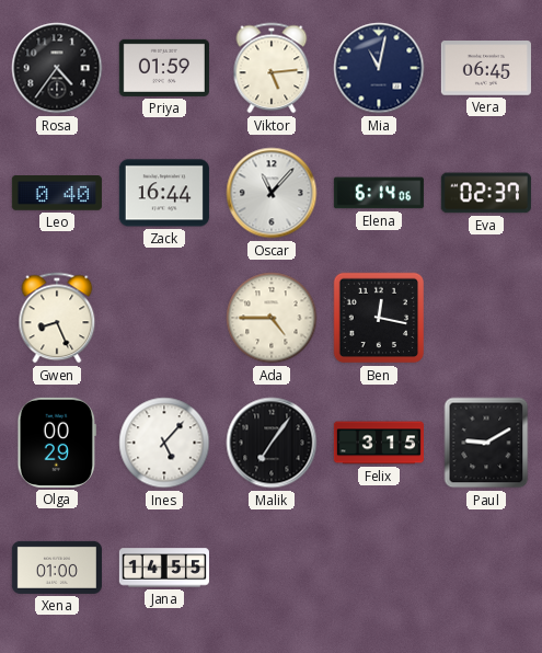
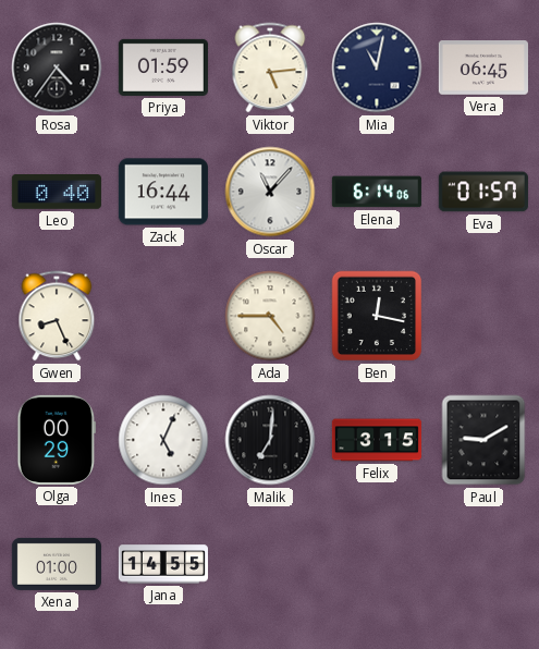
Eva: 02:37 -> 01:57
Ines: 5:07 -> 5:04
Malik: 7:06 -> 7:01
